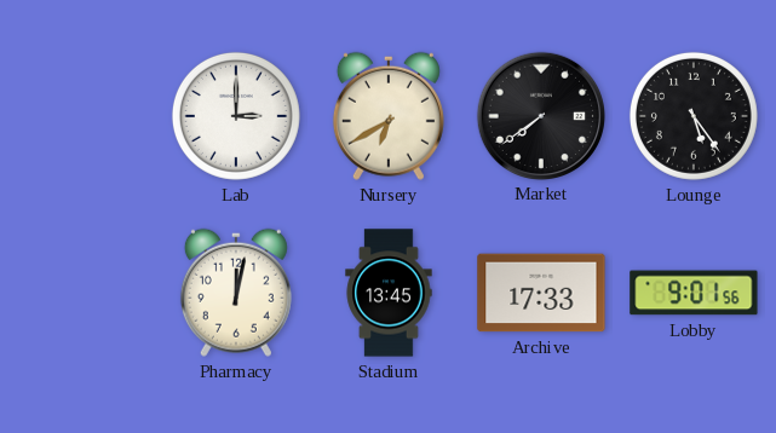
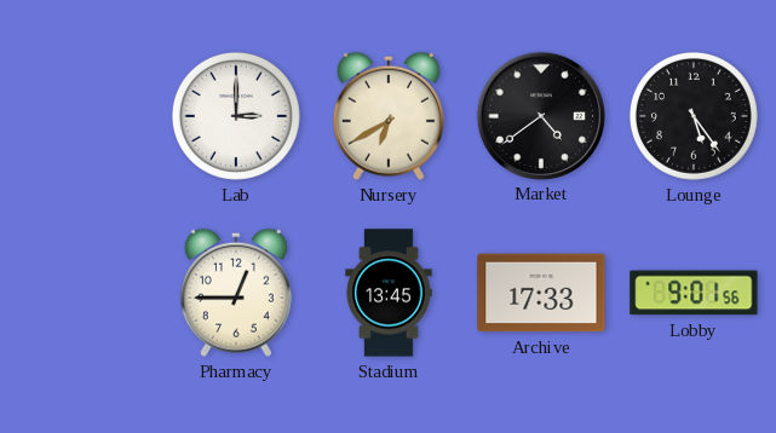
Market: 7:39 -> 4:39
Pharmacy: 12:02 -> 12:45
